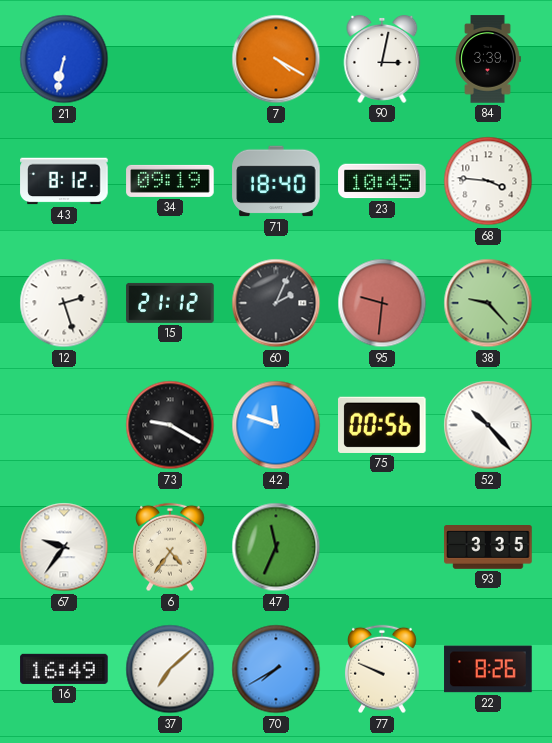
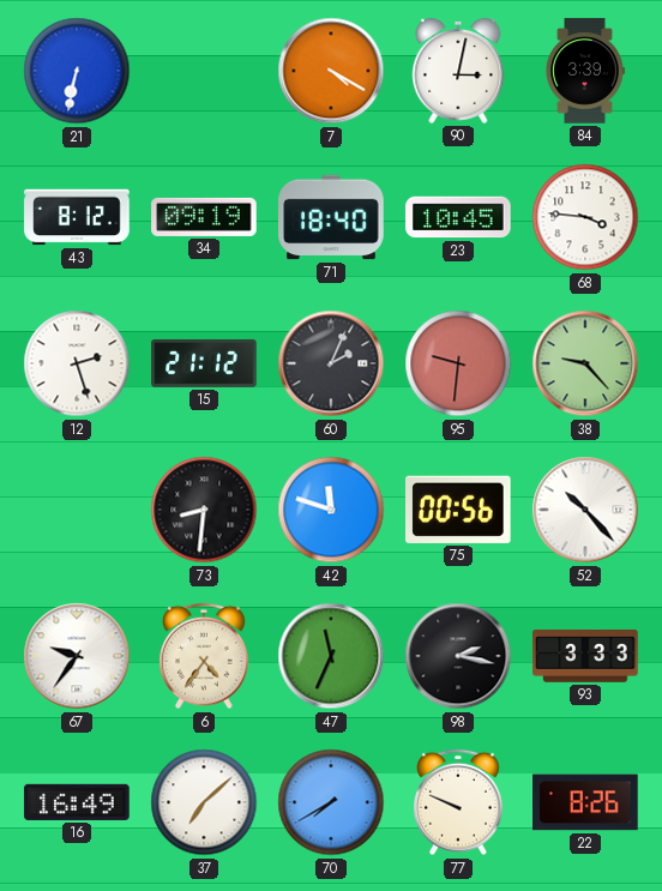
73: 9:20 -> 8:31
98: none -> 2:17
93: 3:35 -> 3:33
